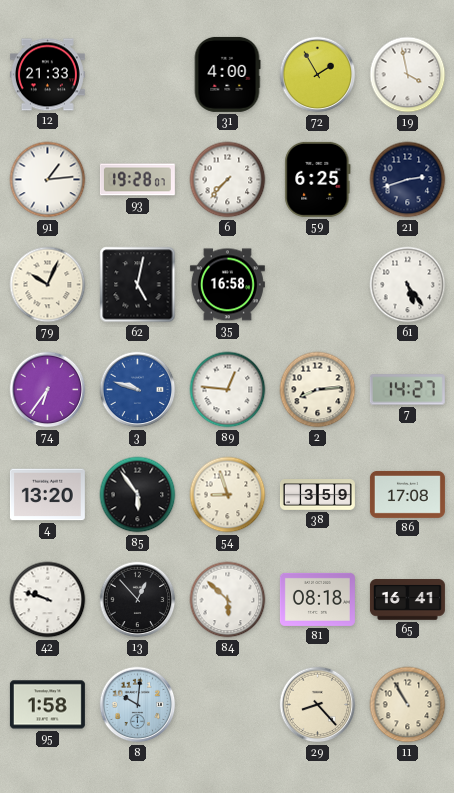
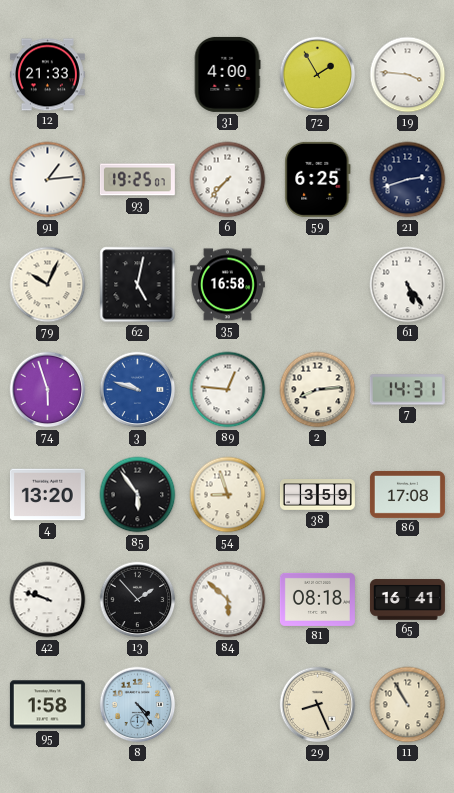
19: 3:58 -> 3:46
93: 19:28 -> 19:25
74: 6:36 -> 5:57
7: 14:27 -> 14:31
13: 12:53 -> 1:53
8: 10:01 -> 4:24
29: 8:23 -> 8:26
